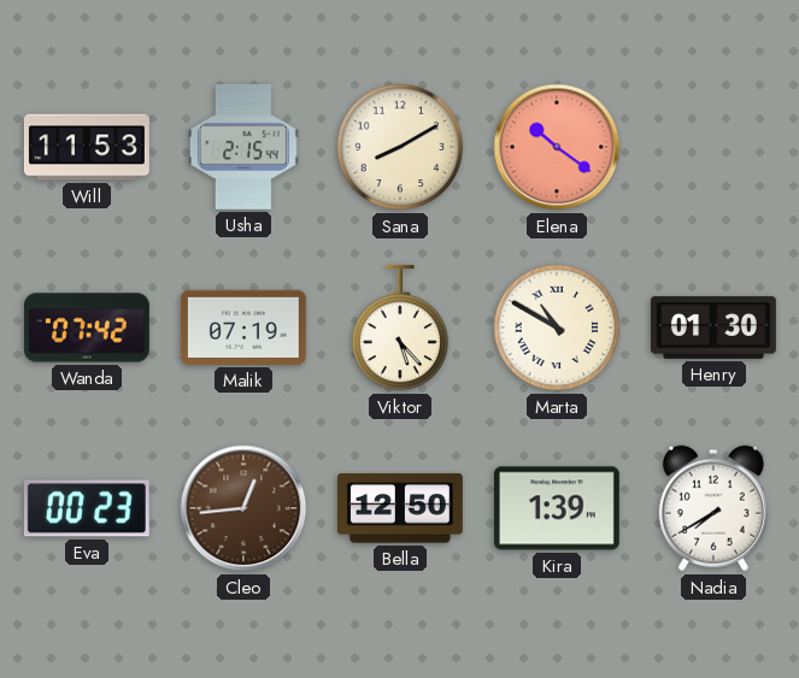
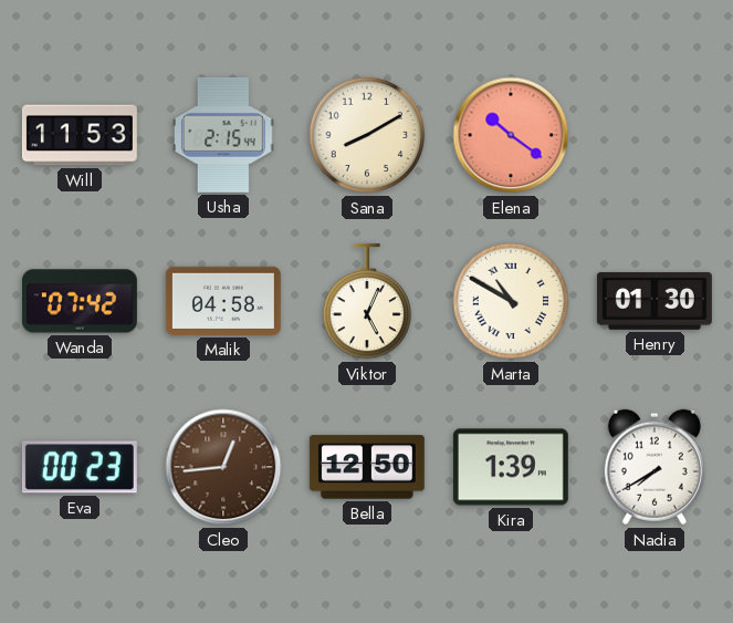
Malik: 07:19 -> 04:58
Viktor: 5:23 -> 5:04
